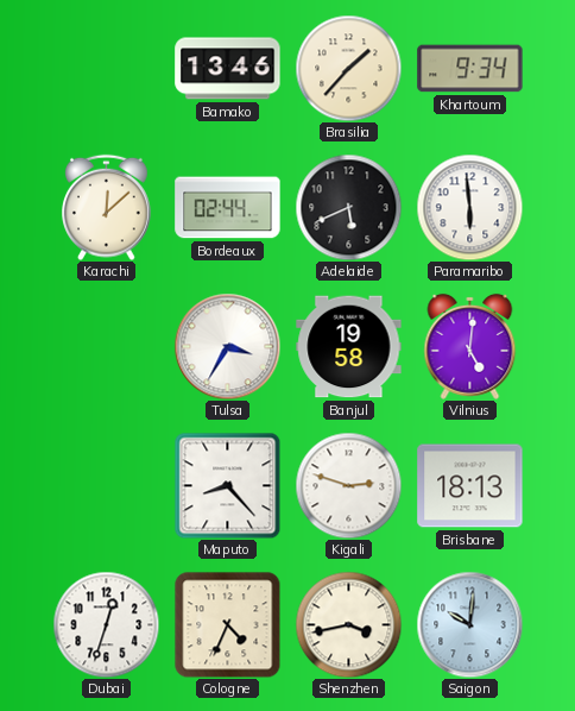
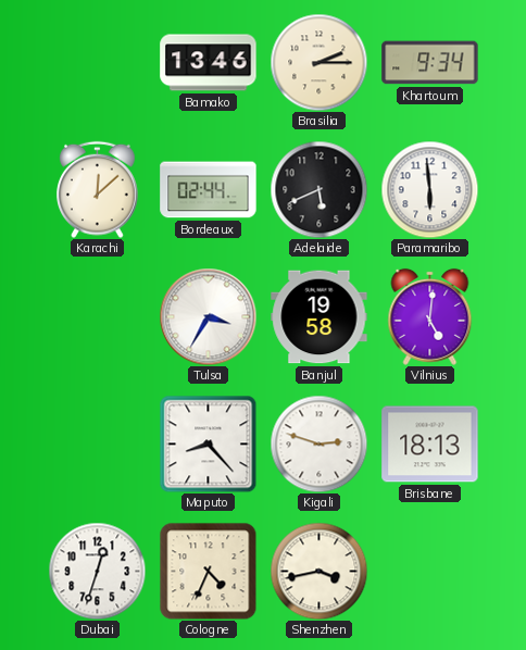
Brasilia: 1:37 -> 2:15
Saigon: 10:01 -> none
